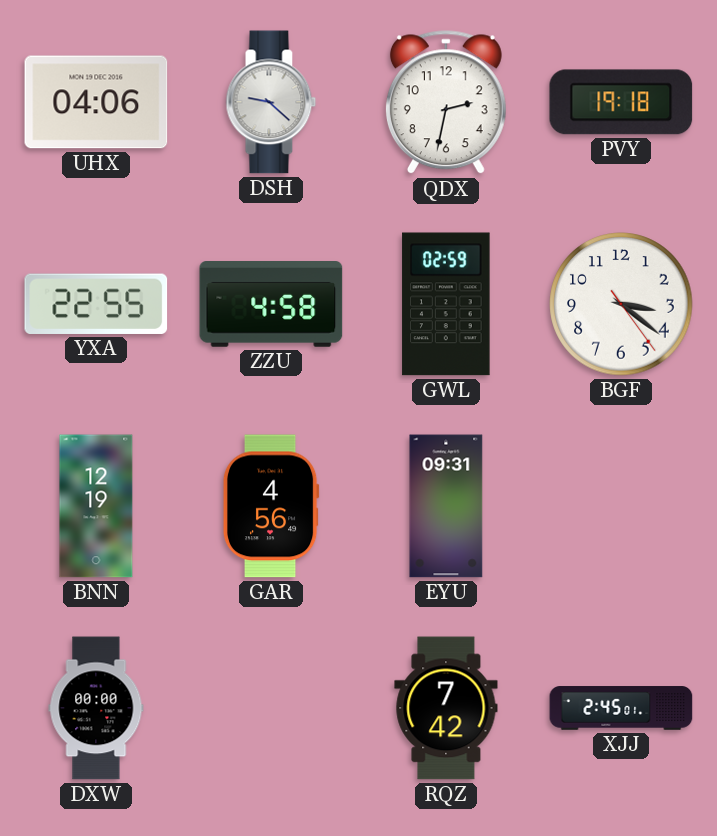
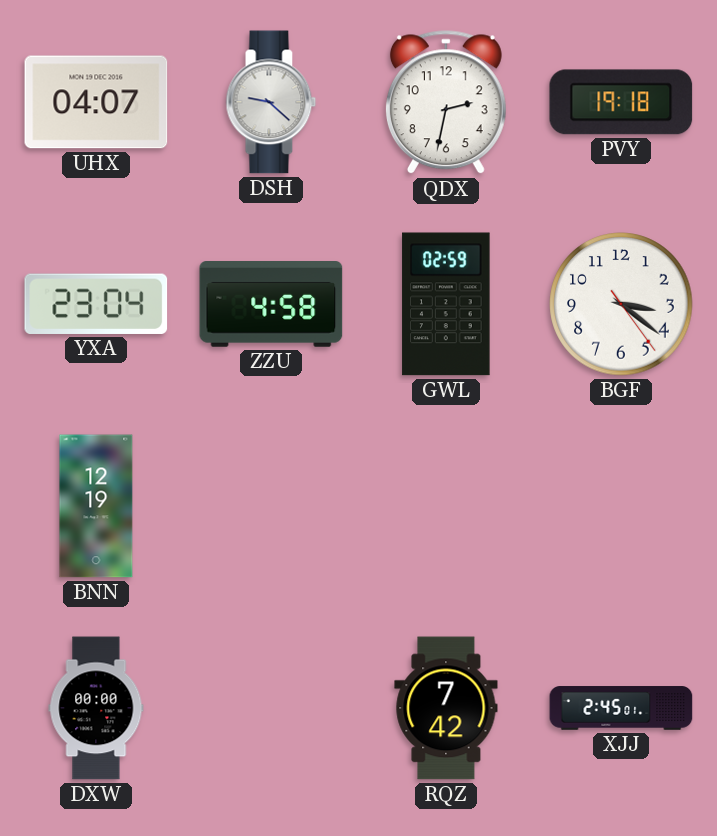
UHX: 04:06 -> 04:07
YXA: 22:55 -> 23:04
GAR: 4:56 -> none
EYU: 09:31 -> none
